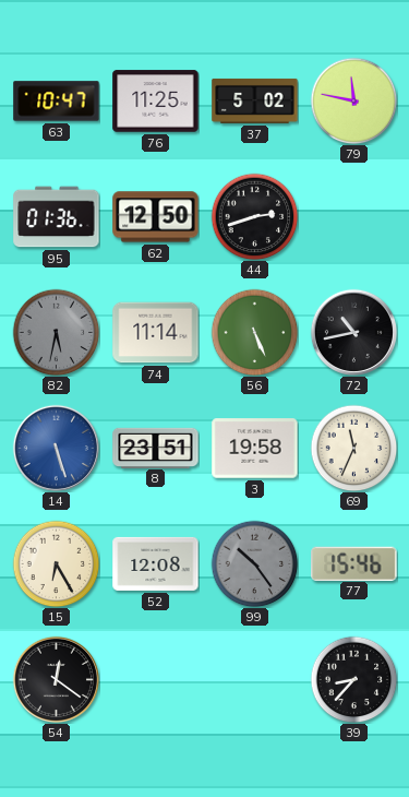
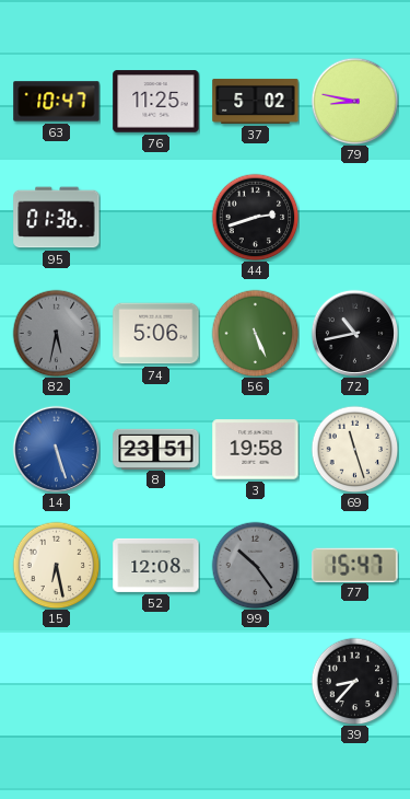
79: 11:47 -> 8:47
62: 12:50 -> none
74: 11:14 -> 5:06
69: 11:34 -> 11:27
15: 6:25 -> 6:28
77: 15:46 -> 15:47
54: 12:21 -> none
